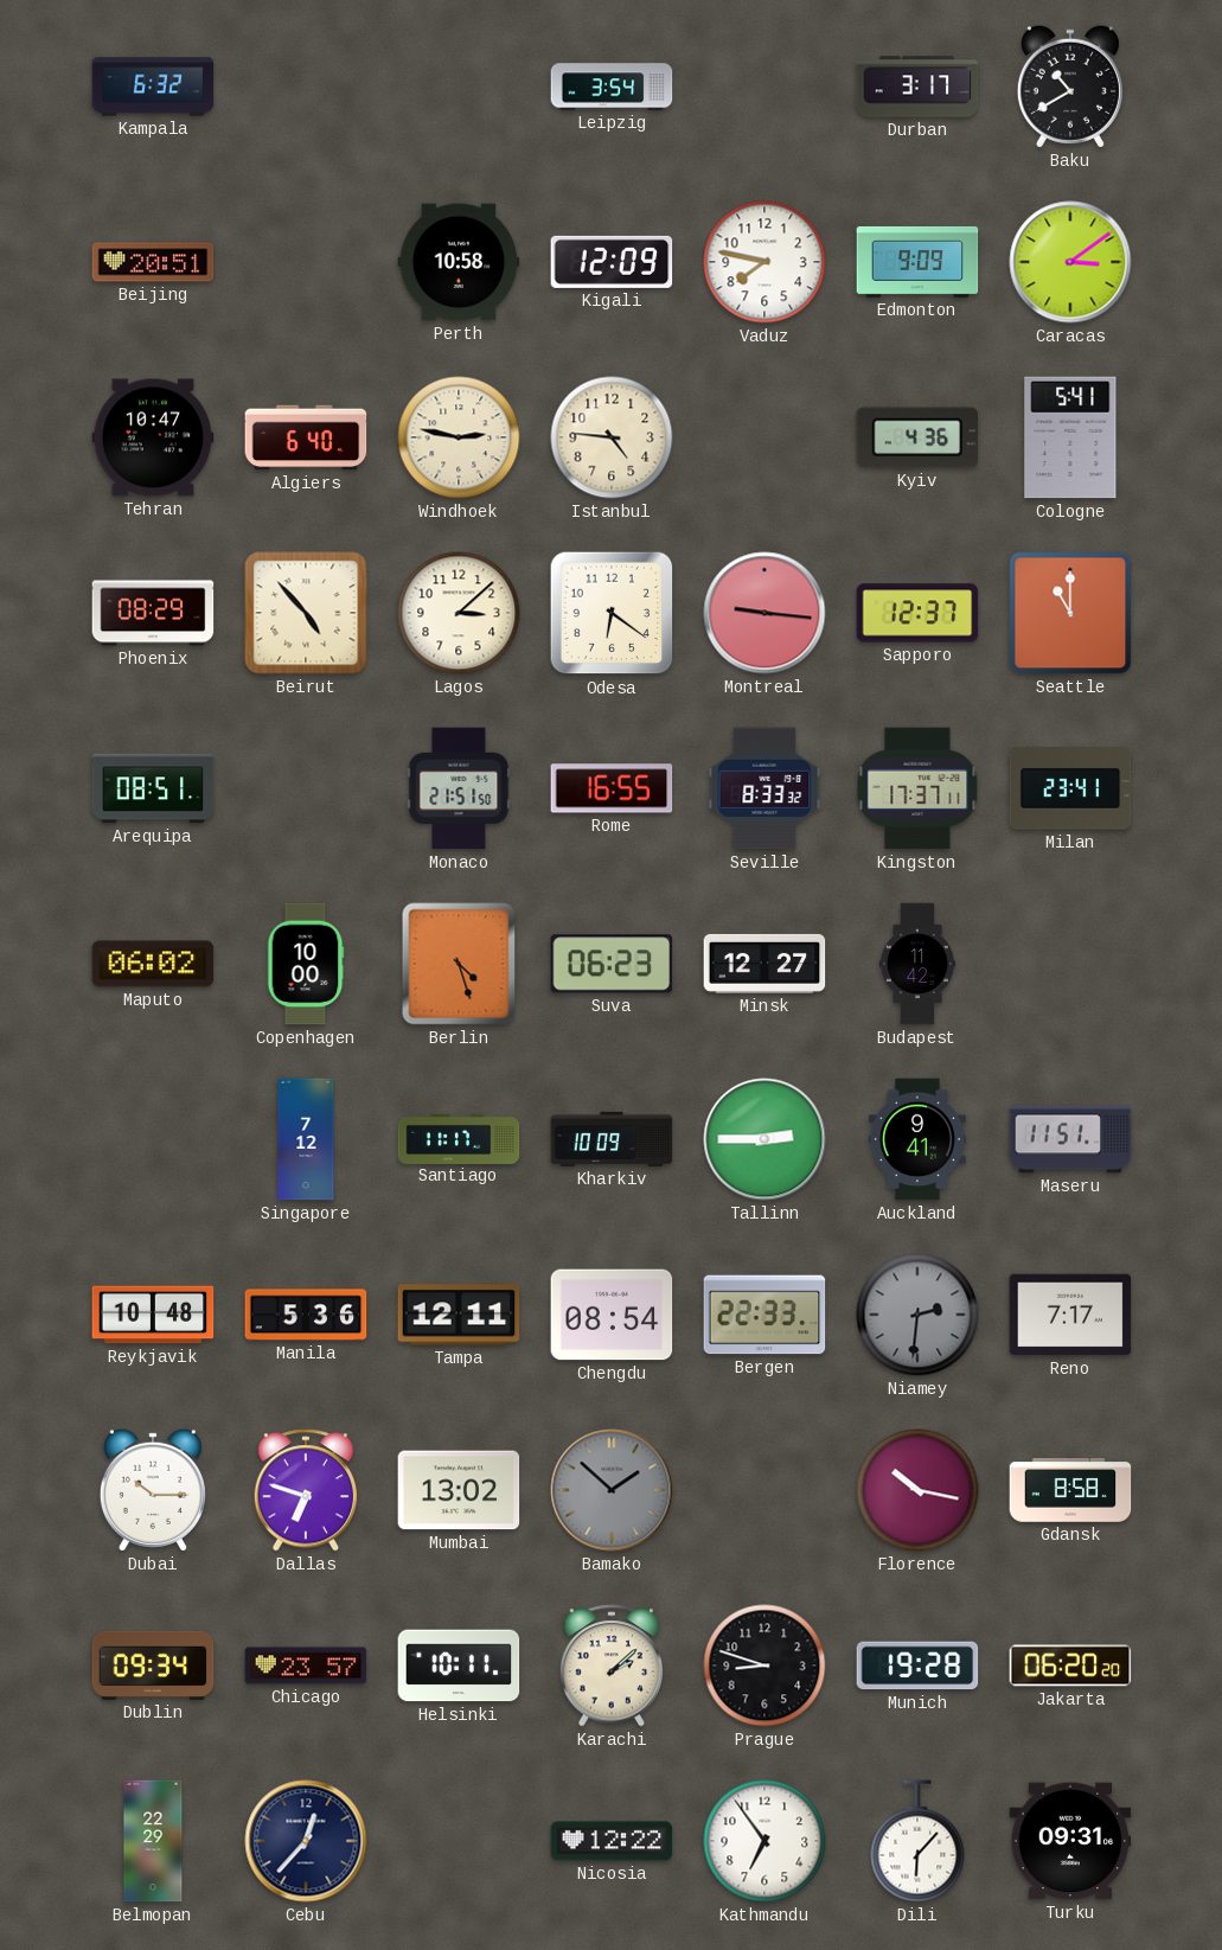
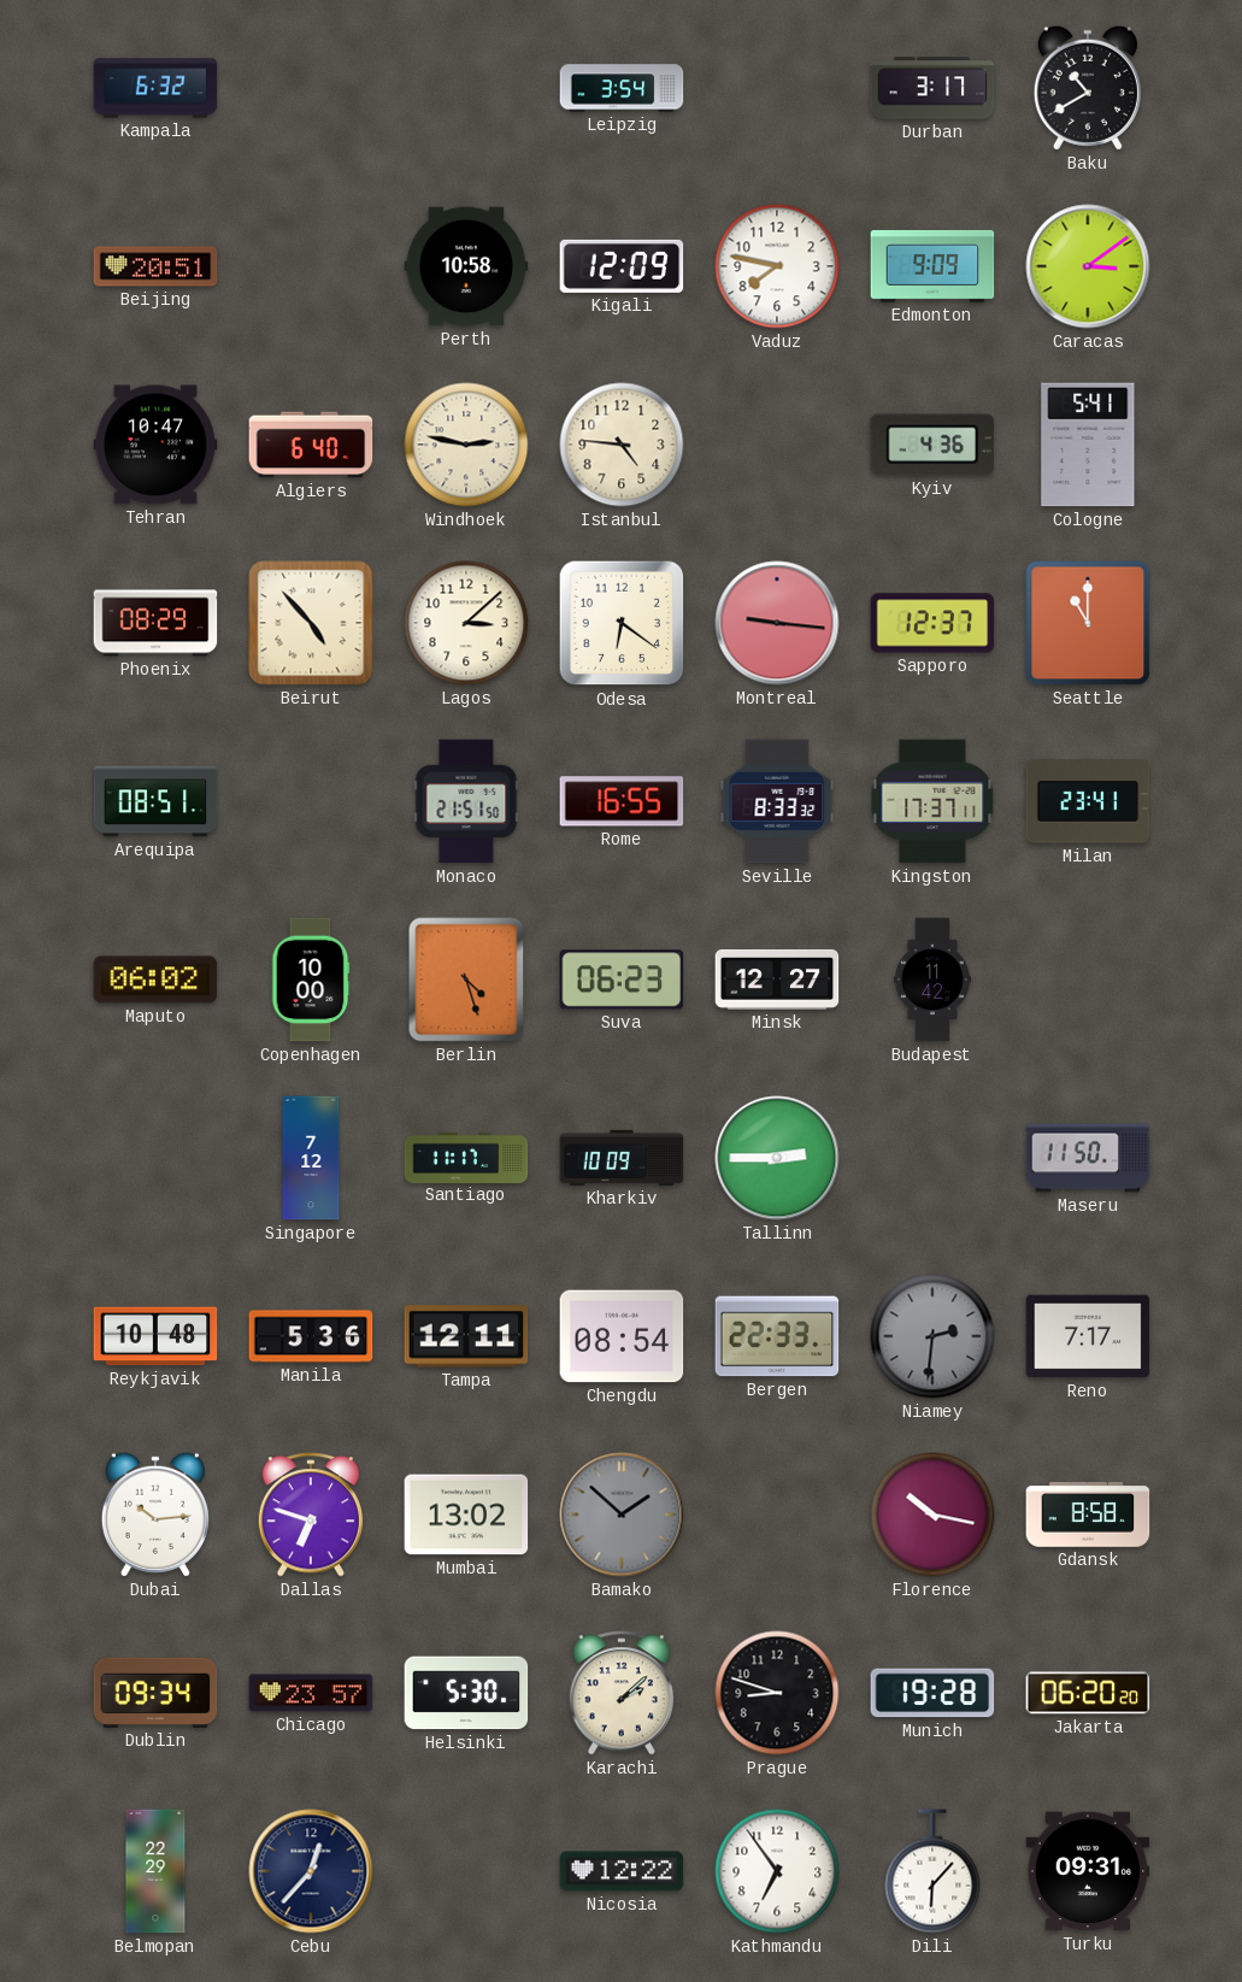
Auckland: 9:41 -> none
Maseru: 11:51 -> 11:50
Dubai: 10:15 -> 10:14
Helsinki: 10:11 -> 5:30
